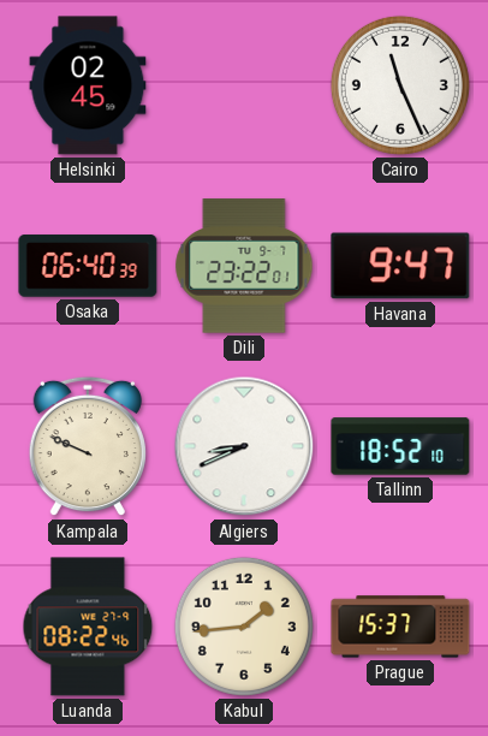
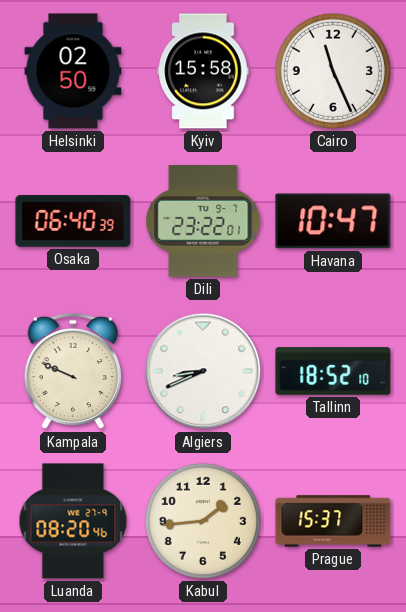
Helsinki: 02:45 -> 02:50
Kyiv: none -> 15:58
Havana: 9:47 -> 10:47
Luanda: 08:22 -> 08:20
